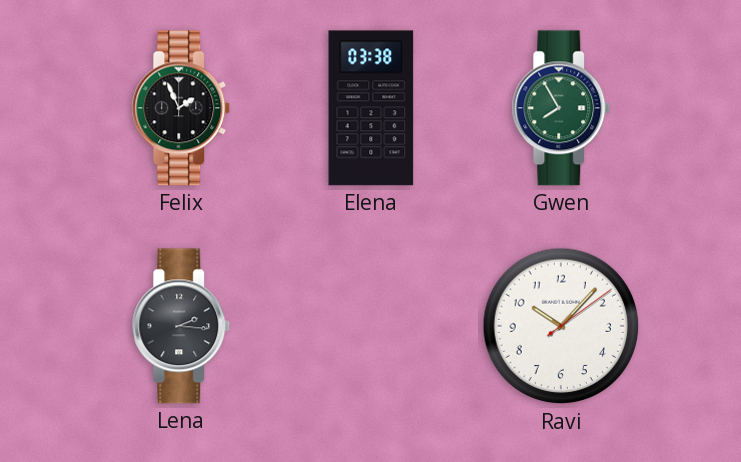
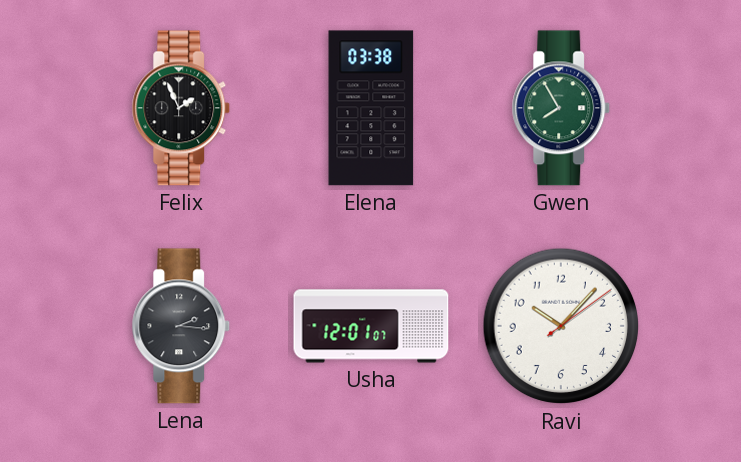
Usha: none -> 12:01
